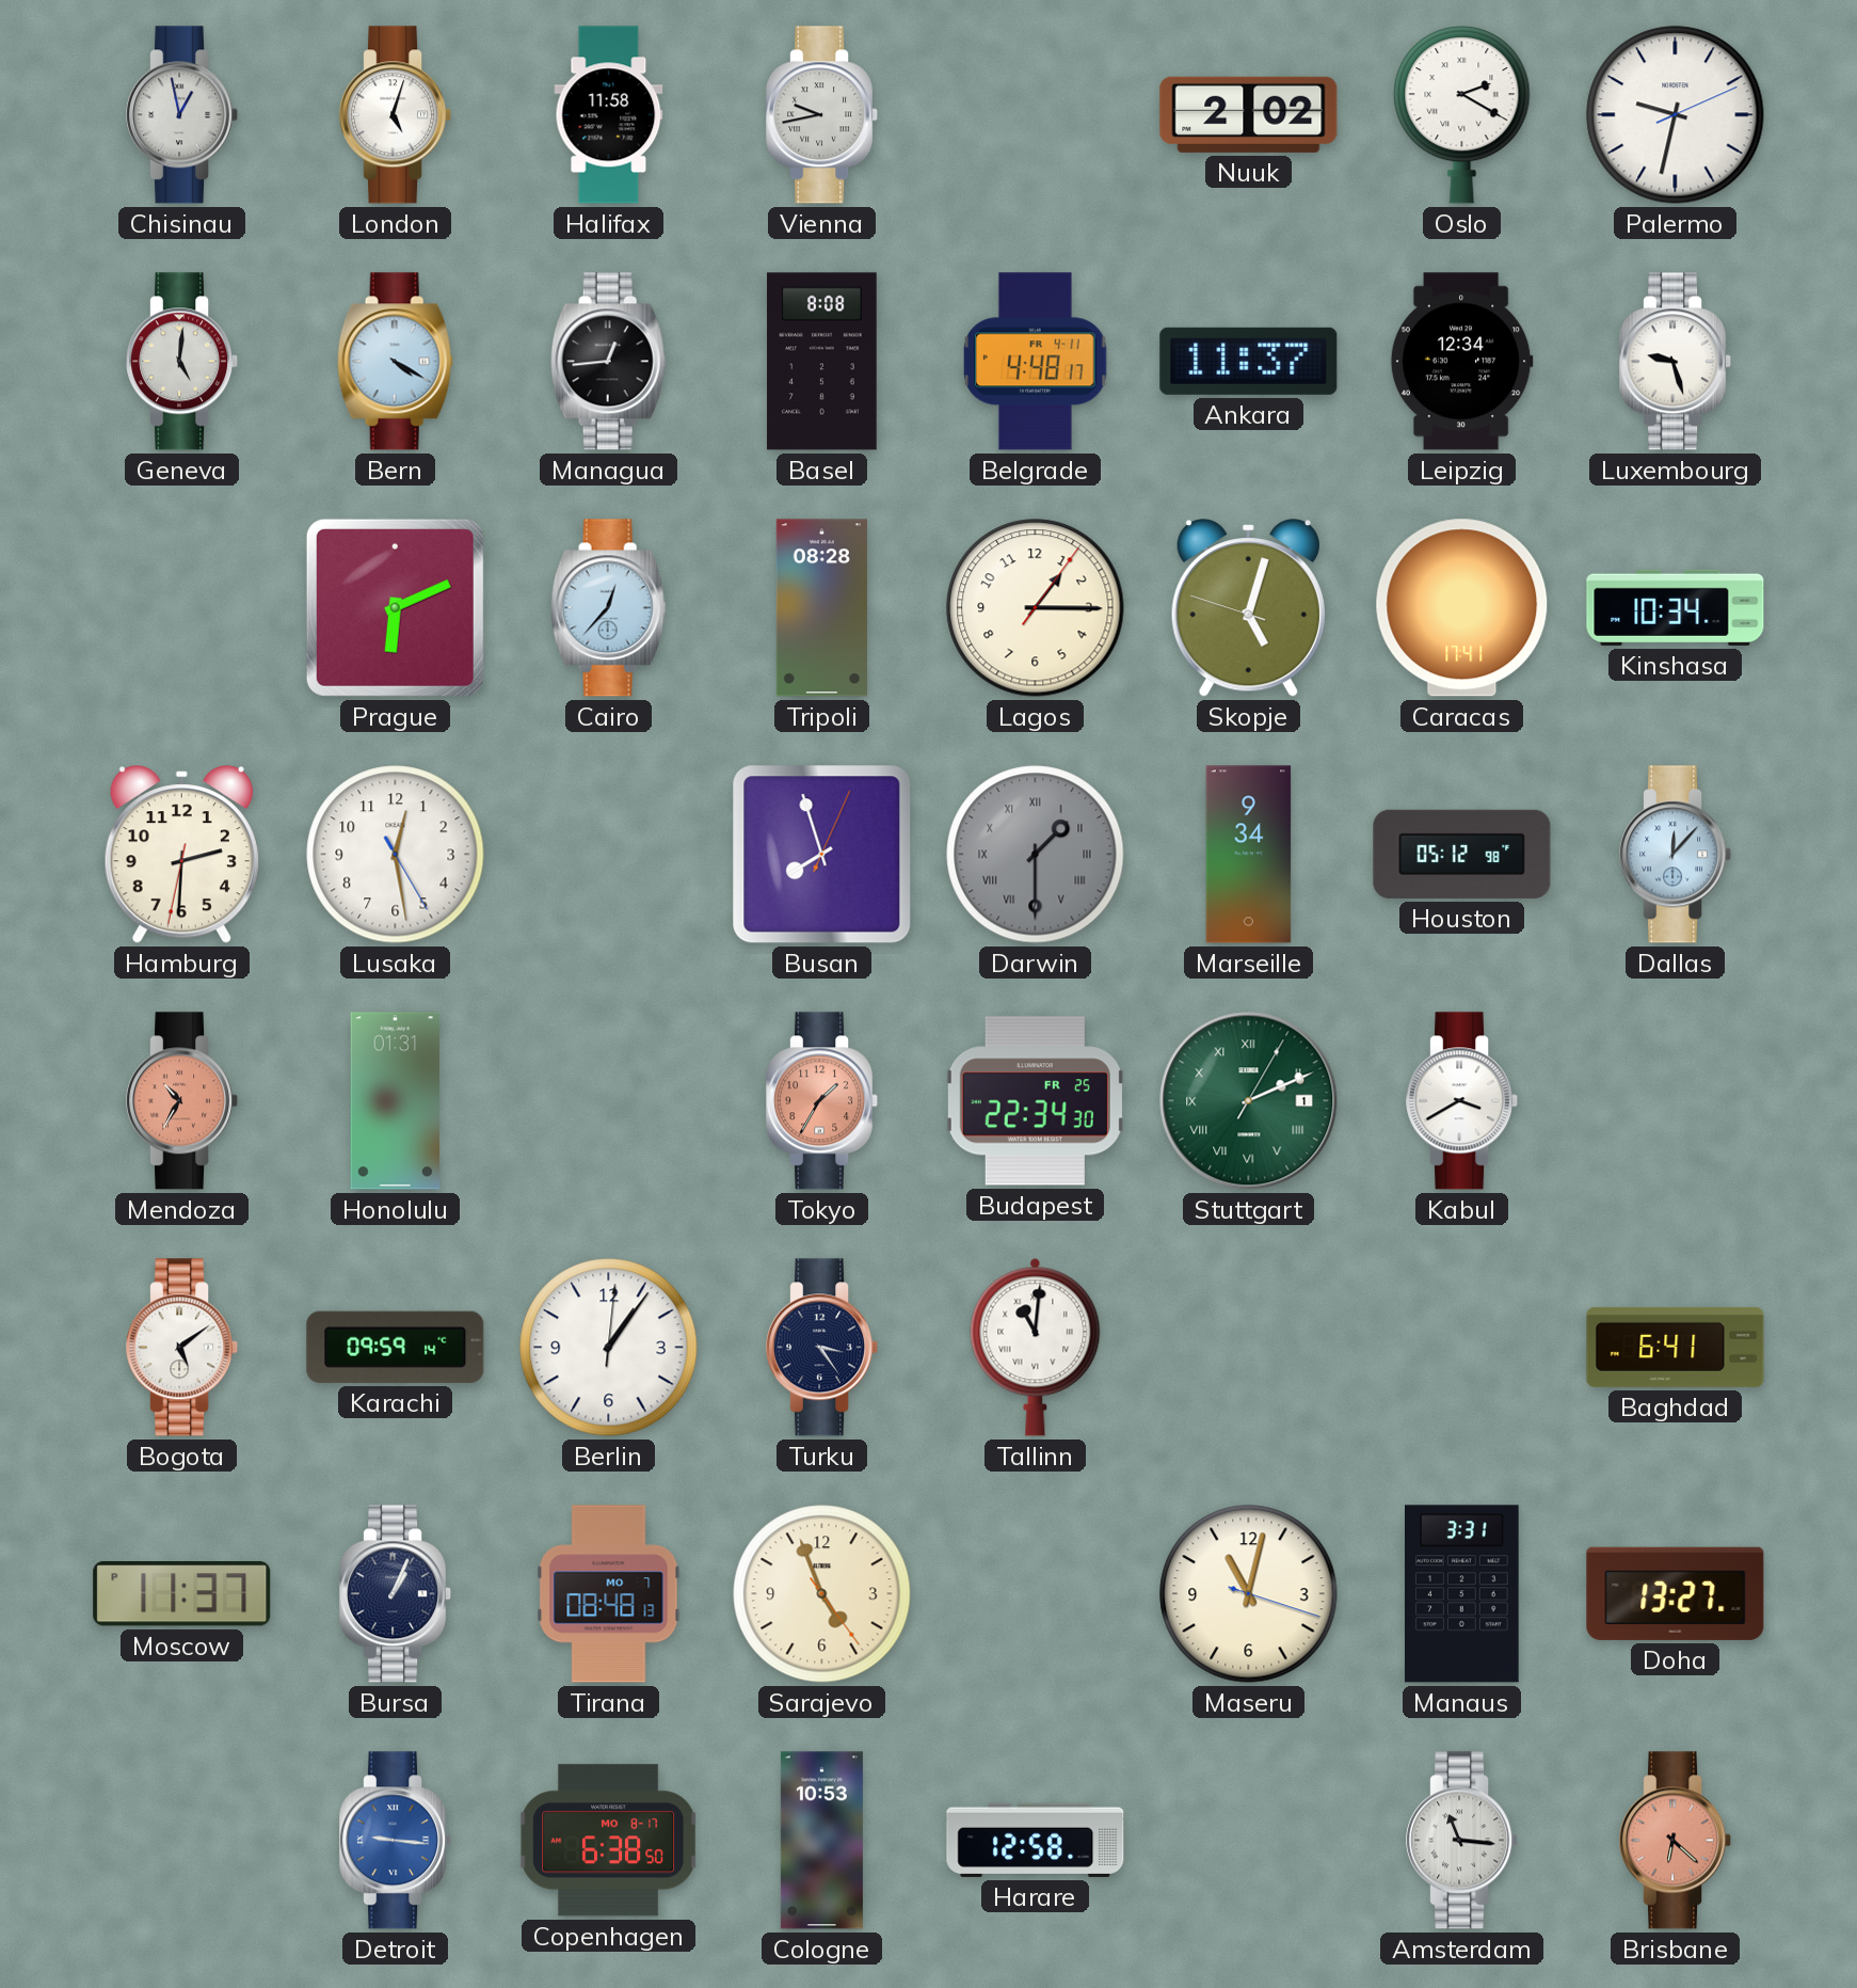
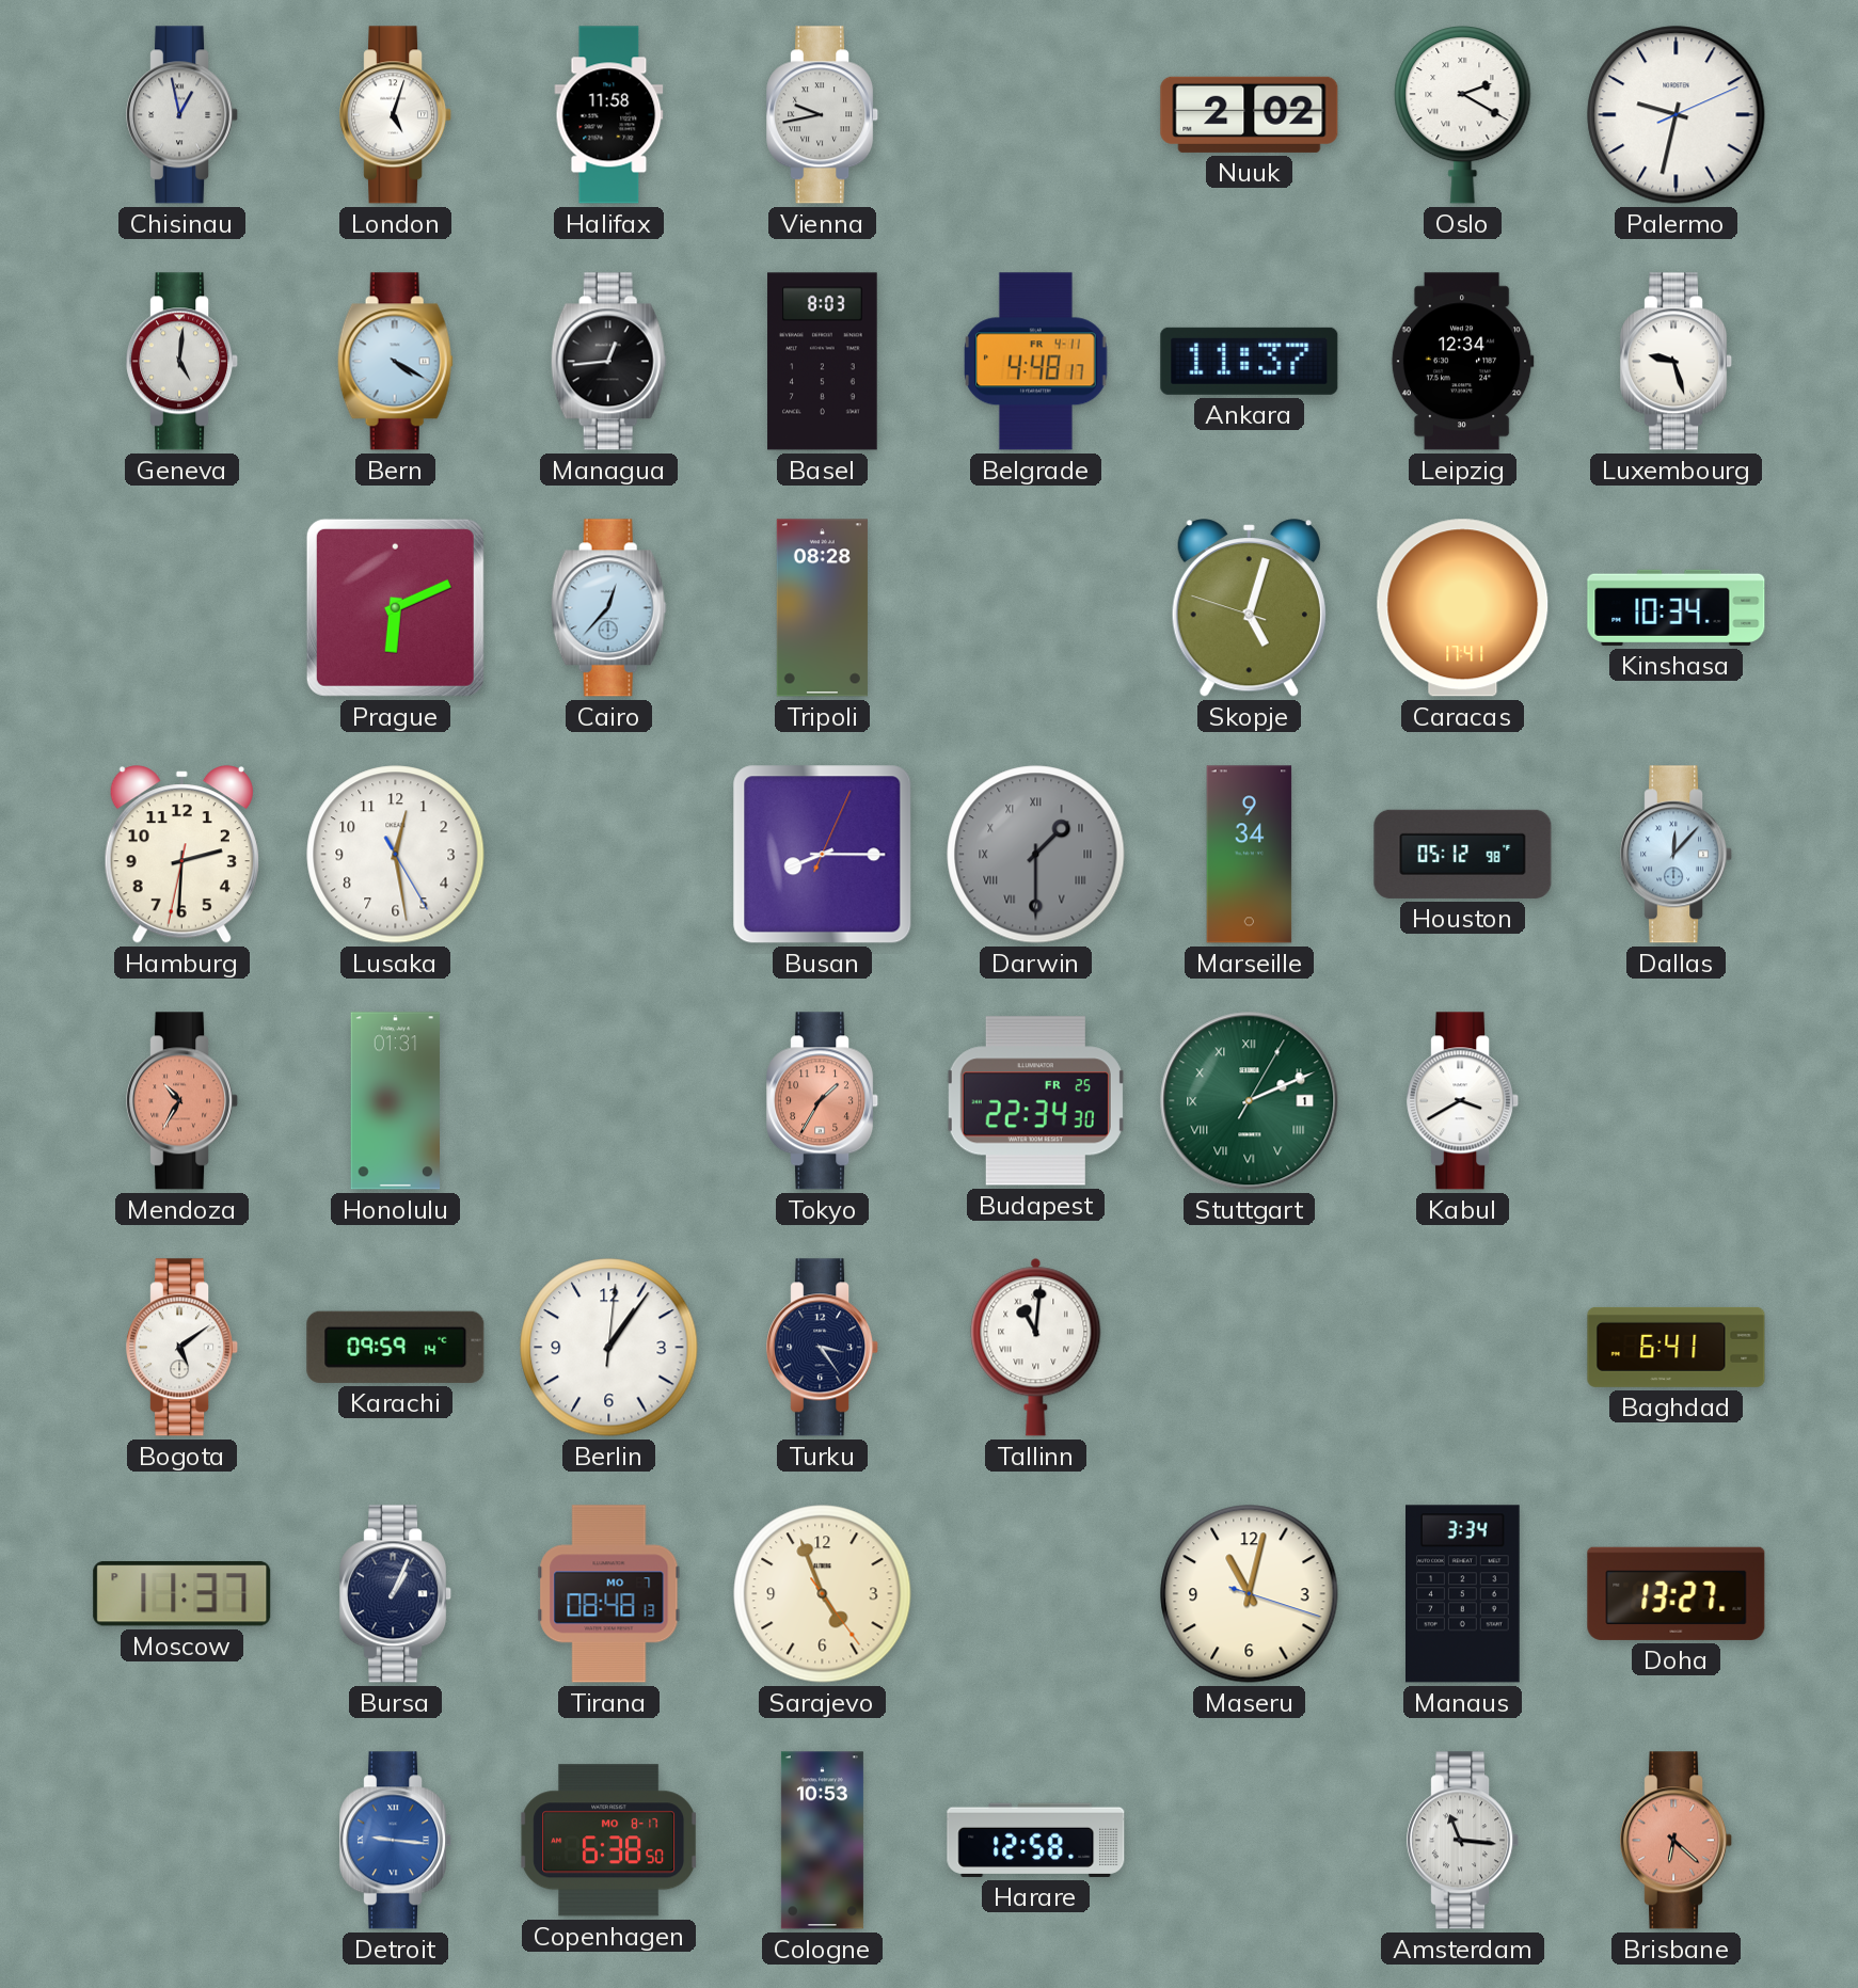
Basel: 8:08 -> 8:03
Lagos: 1:15 -> none
Busan: 7:57 -> 8:15
Manaus: 3:31 -> 3:34
